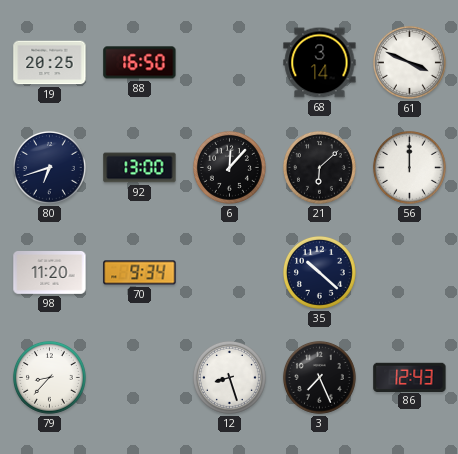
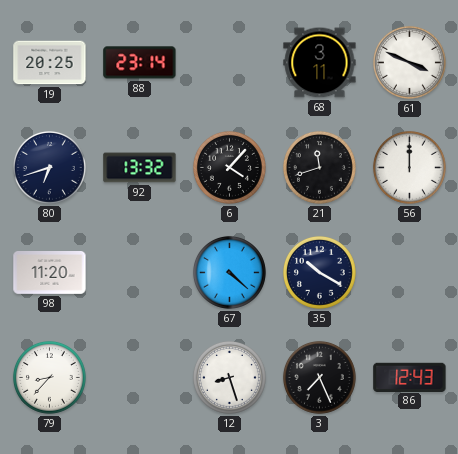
88: 16:50 -> 23:14
68: 3:14 -> 3:11
92: 13:00 -> 13:32
6: 12:07 -> 4:07
21: 6:08 -> 11:42
70: 9:34 -> none
67: none -> 4:22
35: 10:22 -> 10:20
